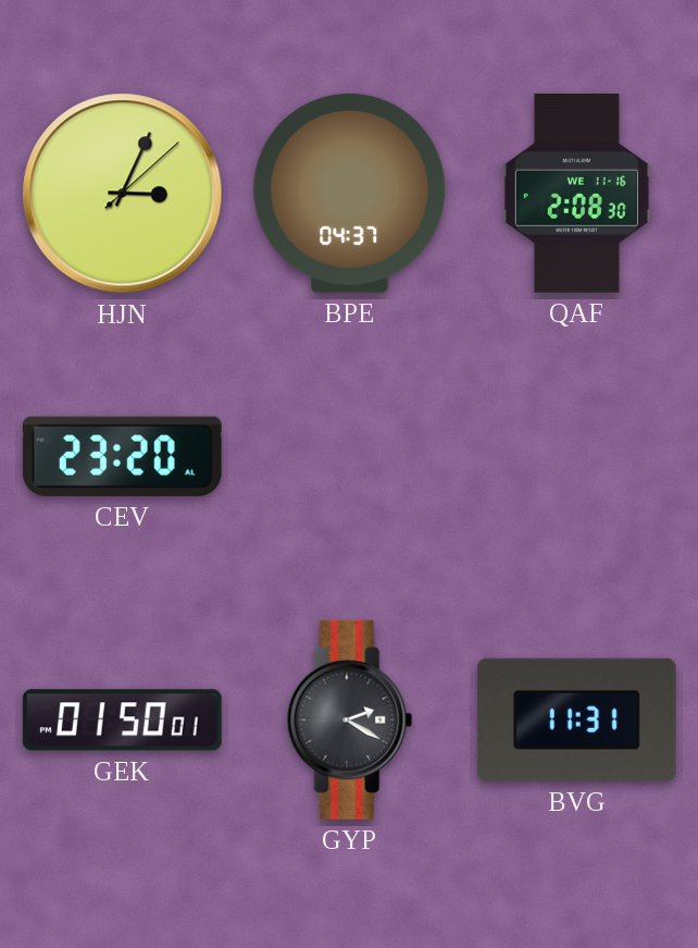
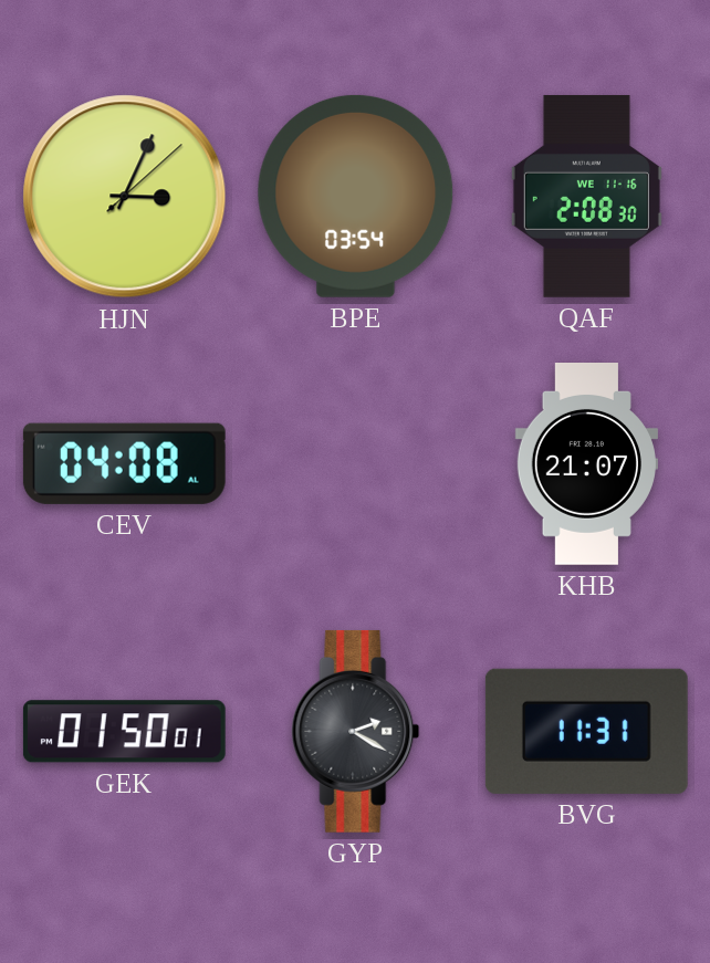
BPE: 04:37 -> 03:54
CEV: 23:20 -> 04:08
KHB: none -> 21:07
